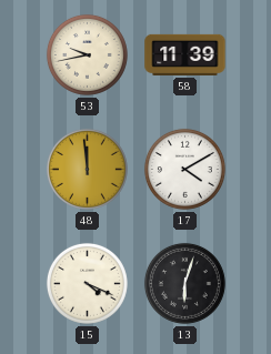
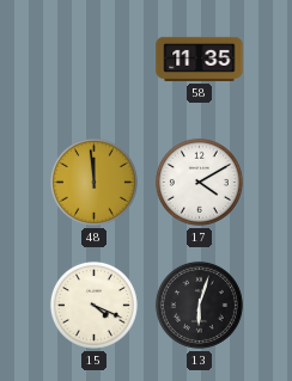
53: 9:43 -> none
58: 11:39 -> 11:35
